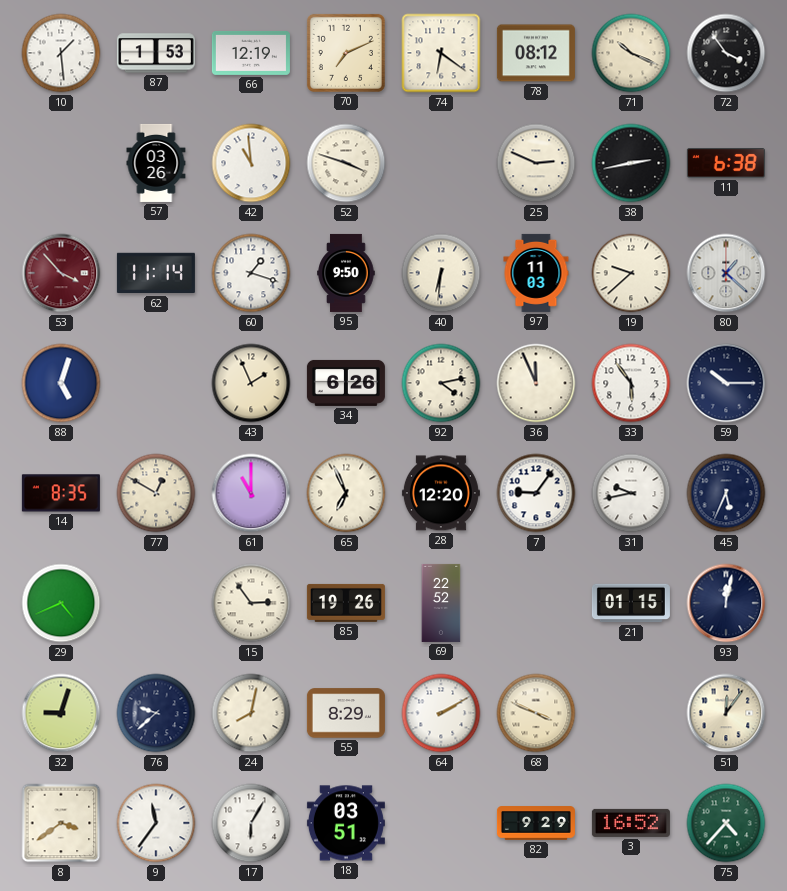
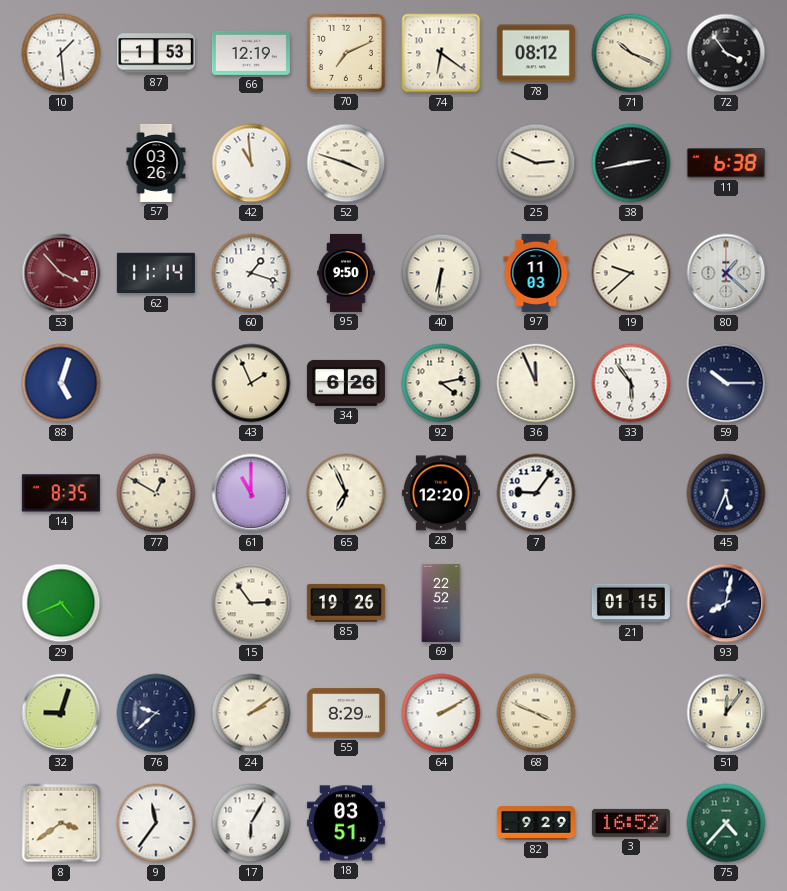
31: 9:43 -> none
93: 12:02 -> 8:02
24: 8:02 -> 2:09
